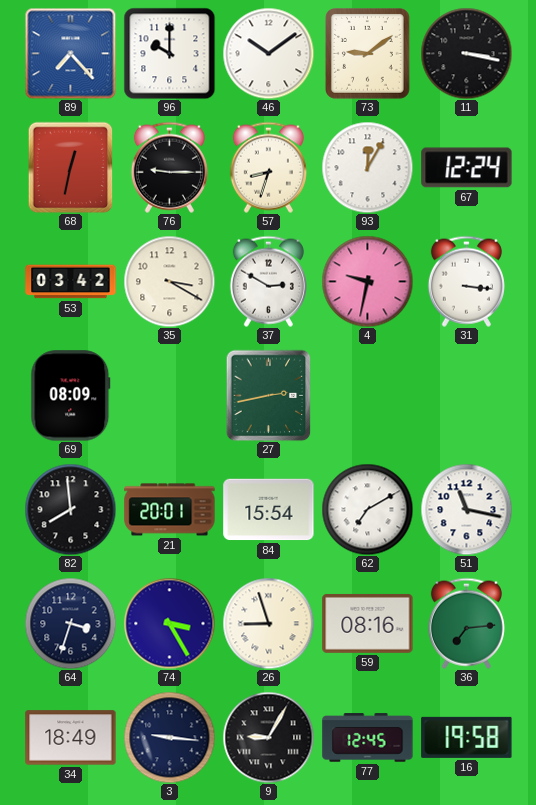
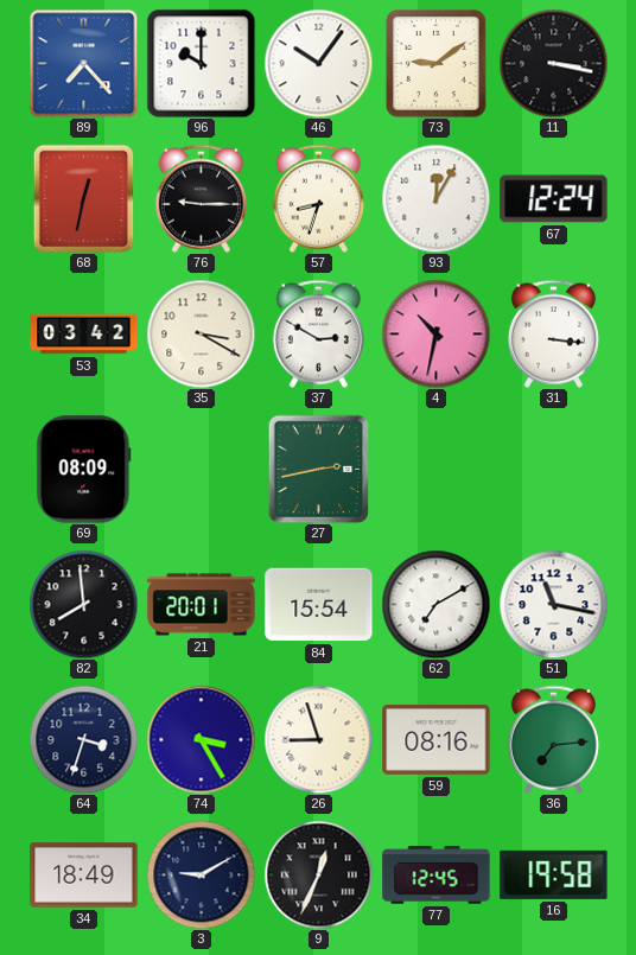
46: 10:09 -> 10:06
4: 9:32 -> 10:32
3: 9:16 -> 9:10
9: 9:05 -> 12:34
